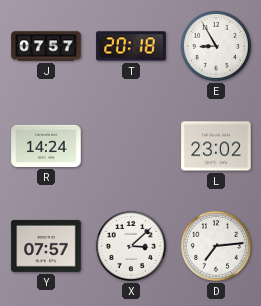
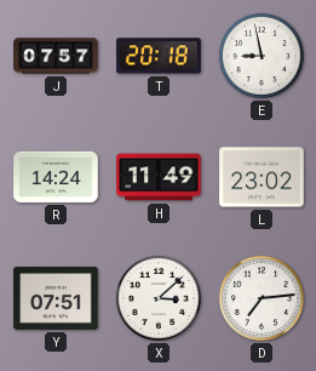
E: 8:55 -> 8:58
H: none -> 11:49
Y: 07:57 -> 07:51
